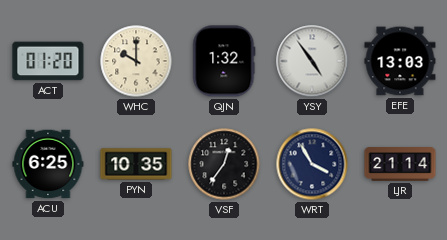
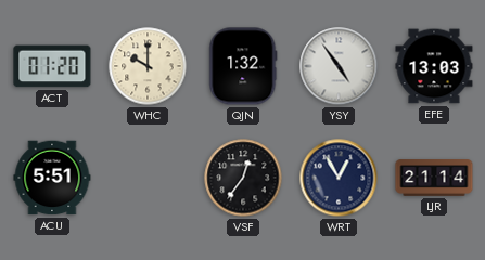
ACU: 6:25 -> 5:51
PYN: 10:35 -> none
WRT: 3:55 -> 12:55
